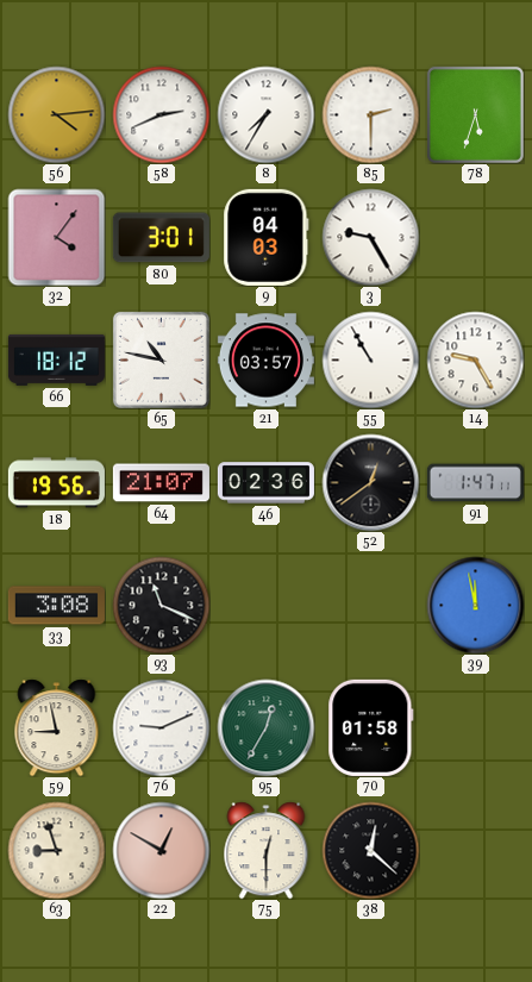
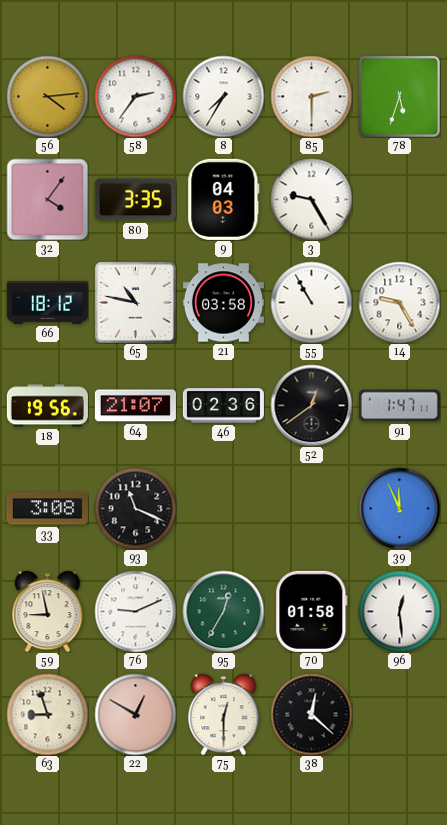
58: 2:41 -> 2:36
80: 3:01 -> 3:35
21: 03:57 -> 03:58
39: 11:58 -> 11:56
96: none -> 12:29
